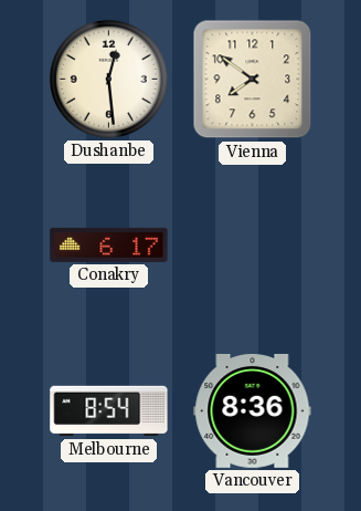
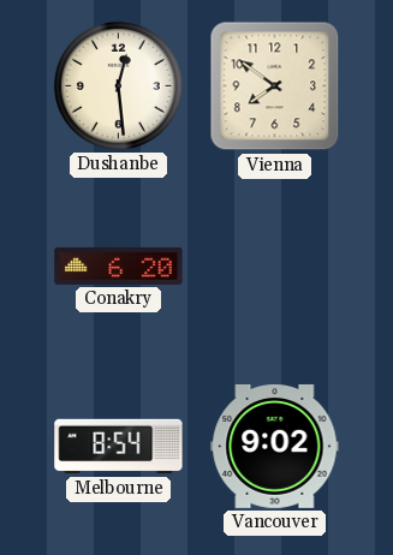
Conakry: 6:17 -> 6:20
Vancouver: 8:36 -> 9:02
